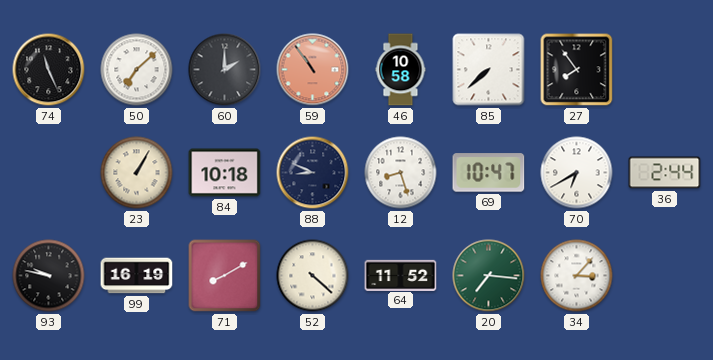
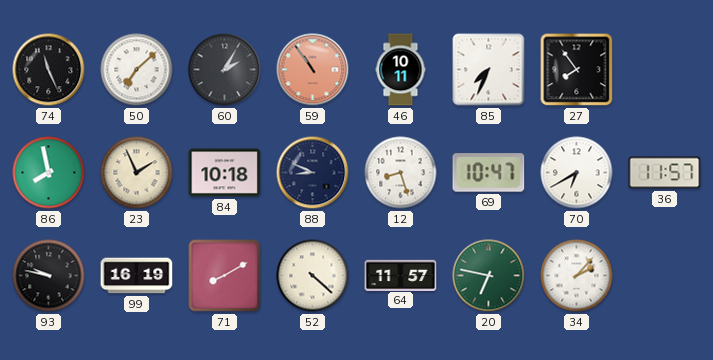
60: 2:00 -> 2:05
46: 10:58 -> 10:11
85: 7:38 -> 7:34
86: none -> 7:58
23: 1:05 -> 1:56
36: 2:44 -> 11:57
64: 11:52 -> 11:57
20: 7:16 -> 6:47
34: 3:07 -> 2:07
